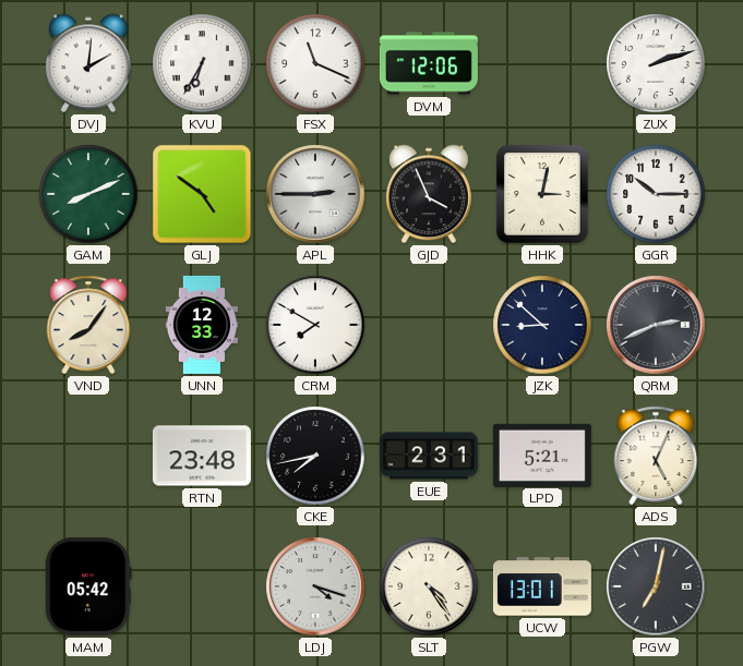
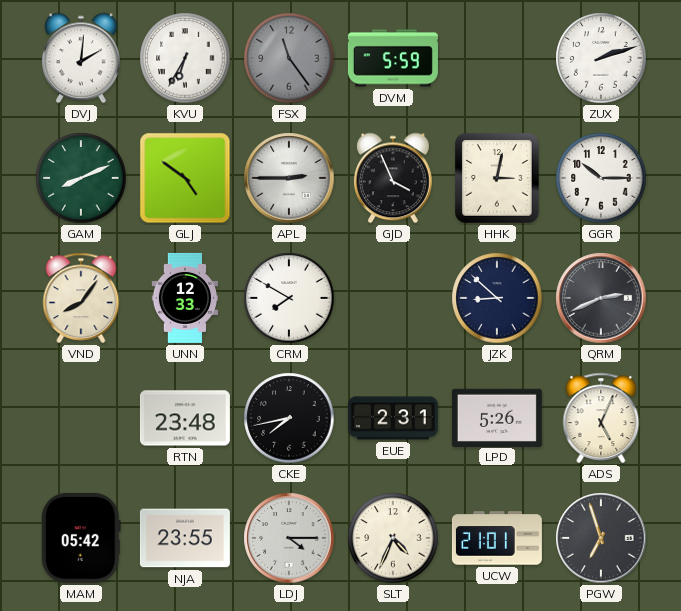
FSX: 11:19 -> 11:24
FSX dial: white -> grey
DVM: 12:06 -> 5:59
LPD: 5:21 -> 5:26
NJA: none -> 23:55
LDJ: 4:18 -> 4:15
SLT: 4:24 -> 4:34
UCW: 13:01 -> 21:01
PGW: 7:02 -> 6:57
